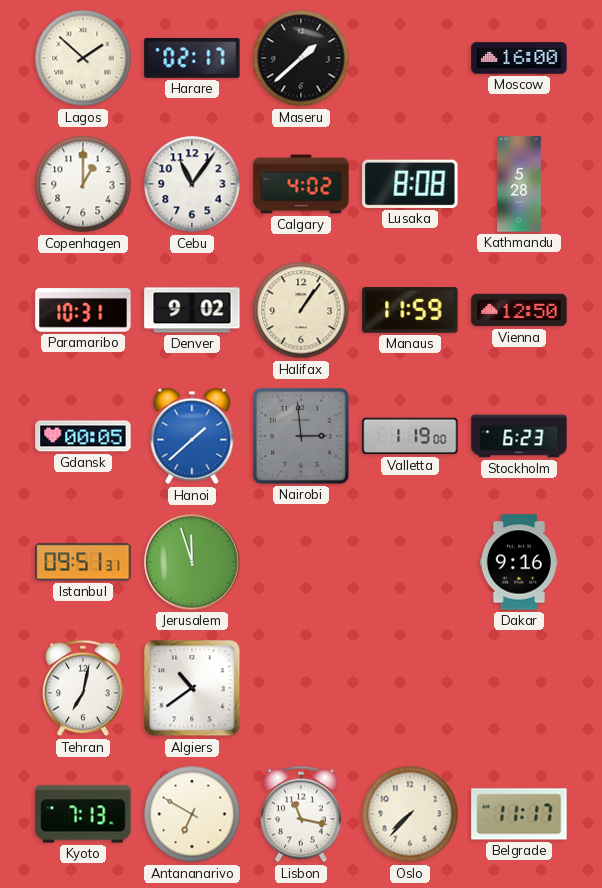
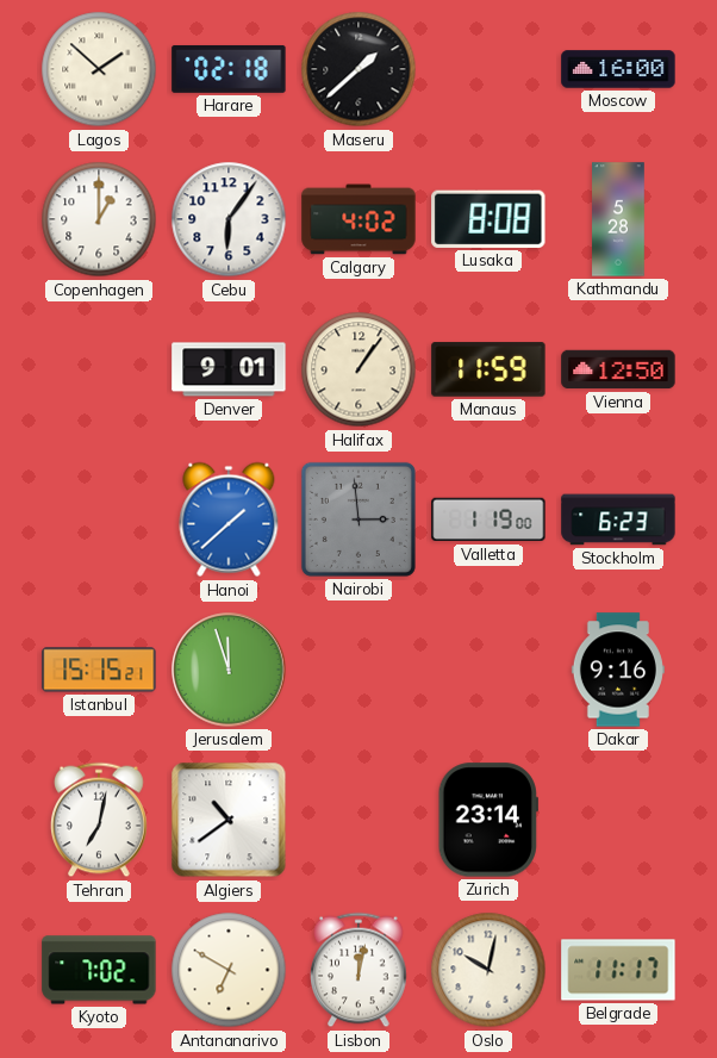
Harare: 02:17 -> 02:18
Cebu: 11:06 -> 6:06
Paramaribo: 10:31 -> none
Denver: 9:02 -> 9:01
Gdansk: 00:05 -> none
Istanbul: 09:51 -> 15:15
Zurich: none -> 23:14
Kyoto: 7:13 -> 7:02
Lisbon: 11:17 -> 12:02
Oslo: 7:37 -> 10:02
